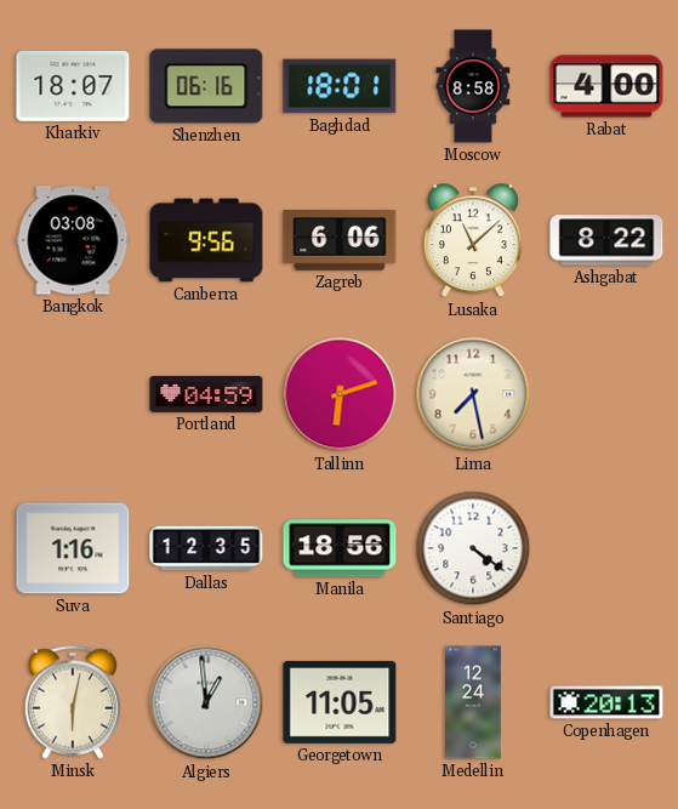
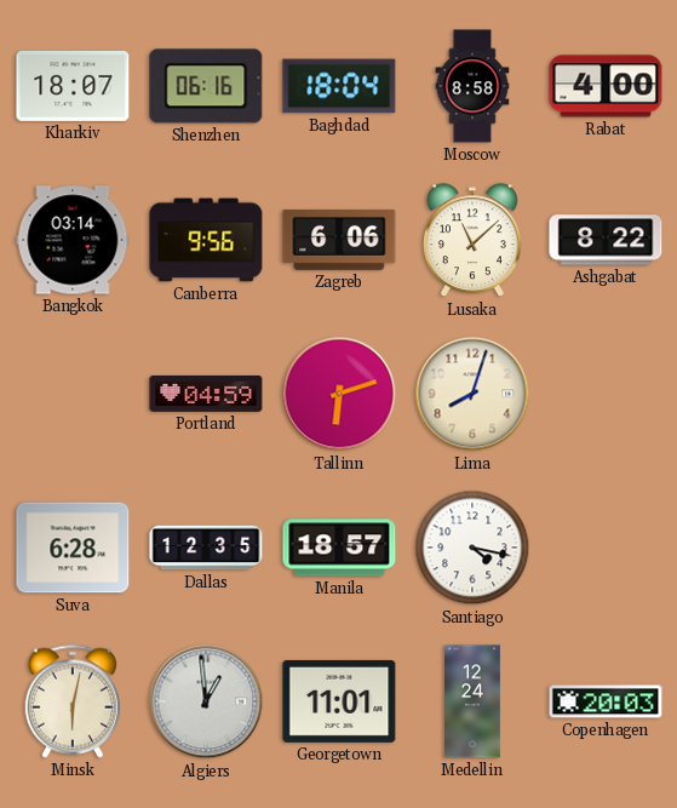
Baghdad: 18:01 -> 18:04
Bangkok: 03:08 -> 03:14
Lima: 7:28 -> 8:03
Suva: 1:16 -> 6:28
Manila: 18:56 -> 18:57
Santiago: 4:21 -> 4:17
Georgetown: 11:05 -> 11:01
Copenhagen: 20:13 -> 20:03
